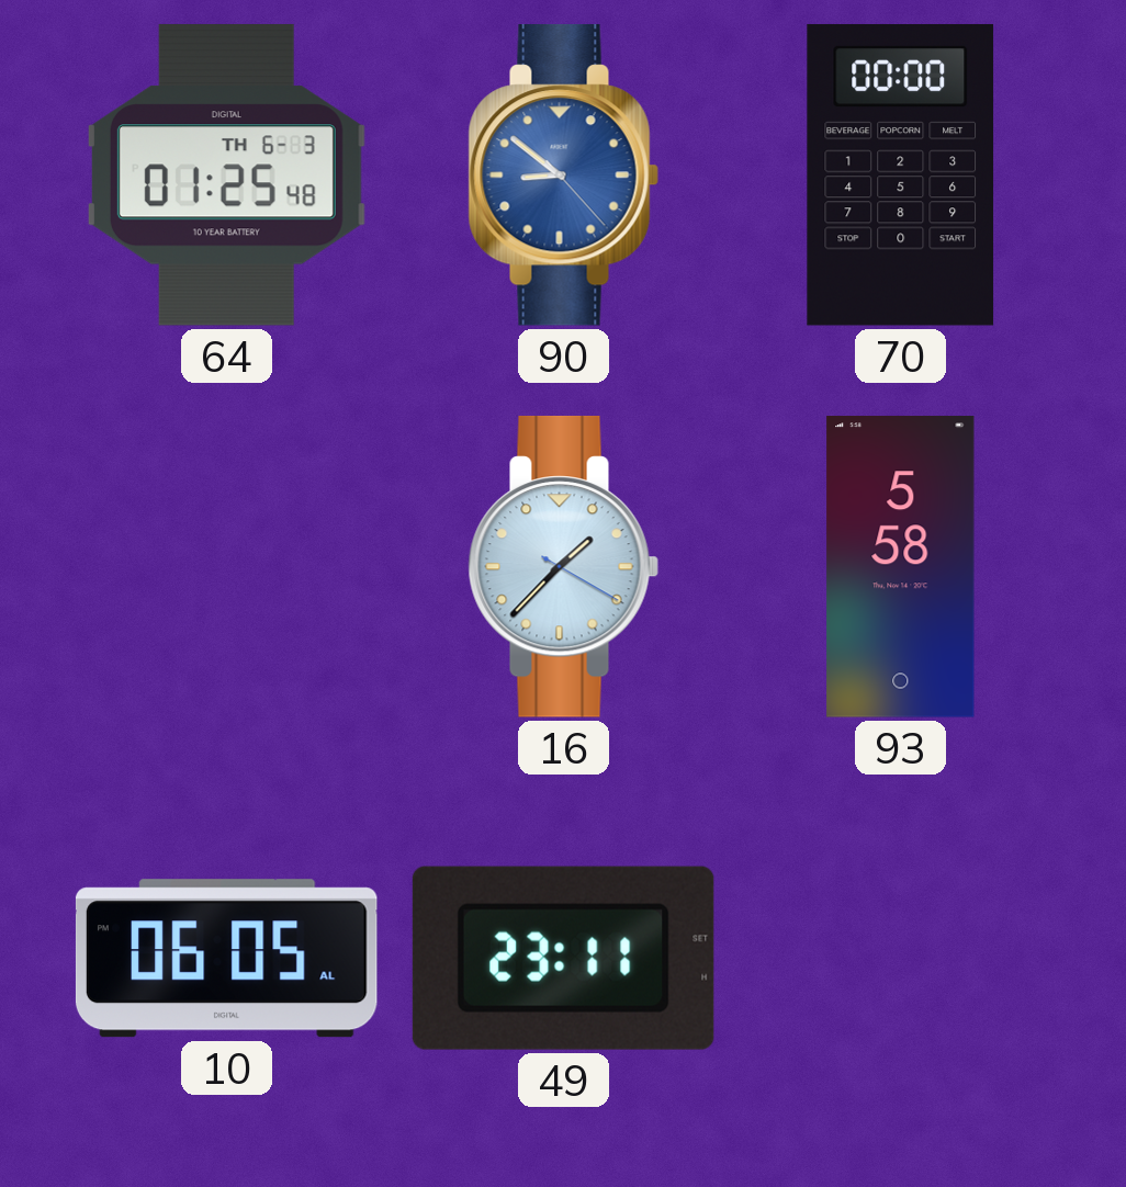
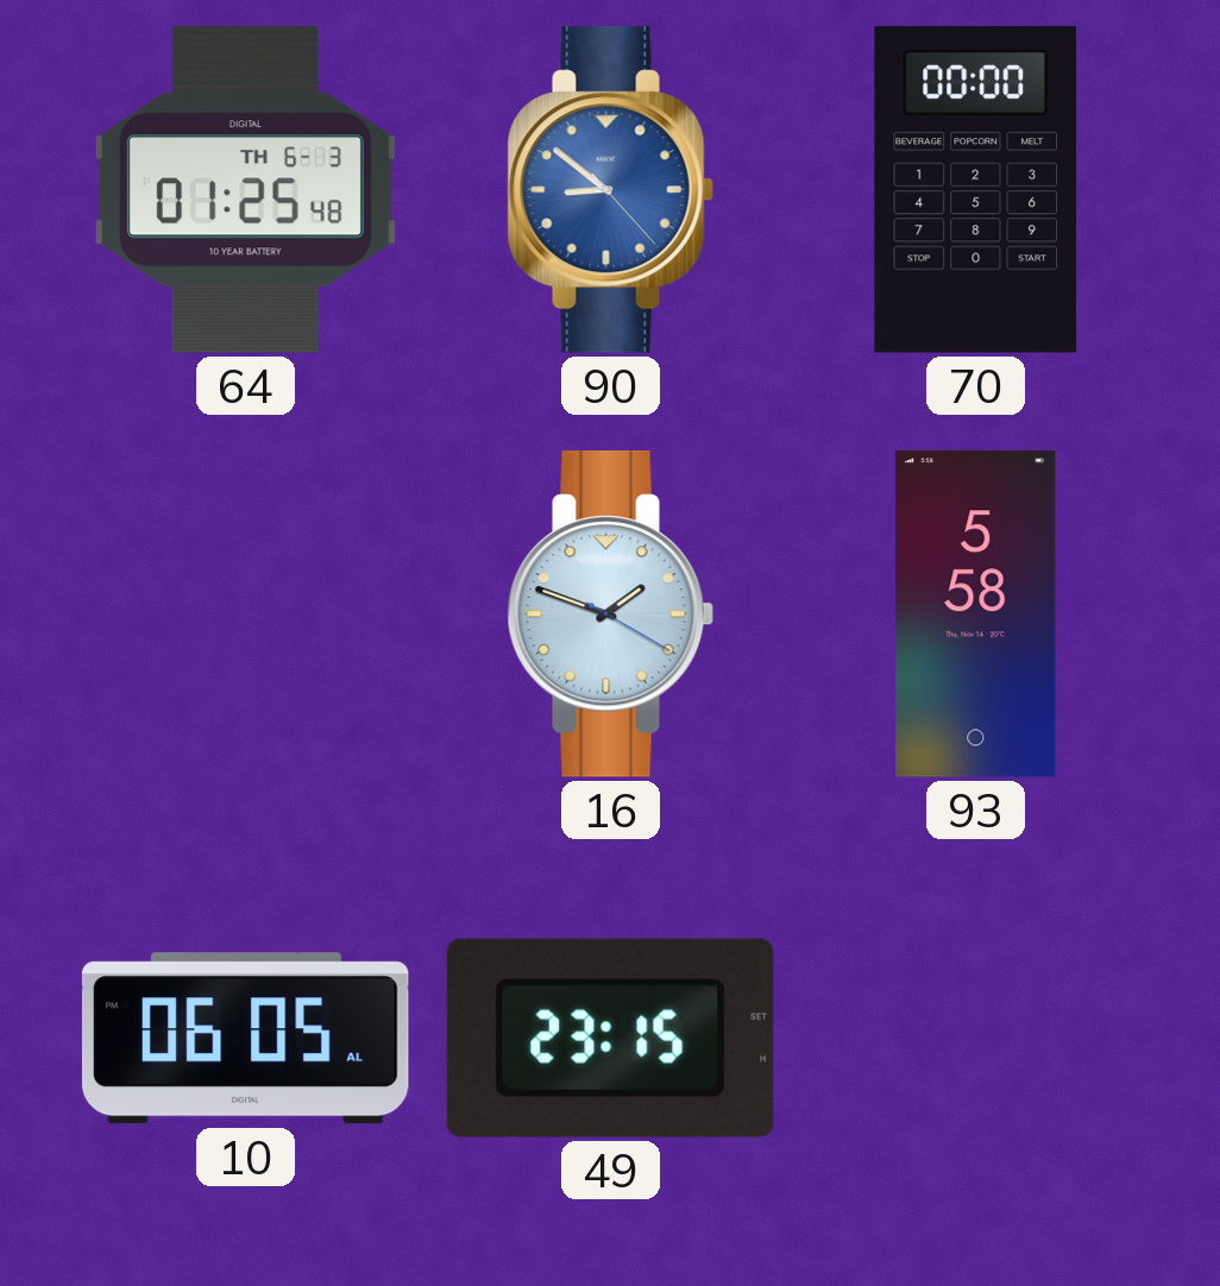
16: 1:37 -> 1:48
49: 23:11 -> 23:15
